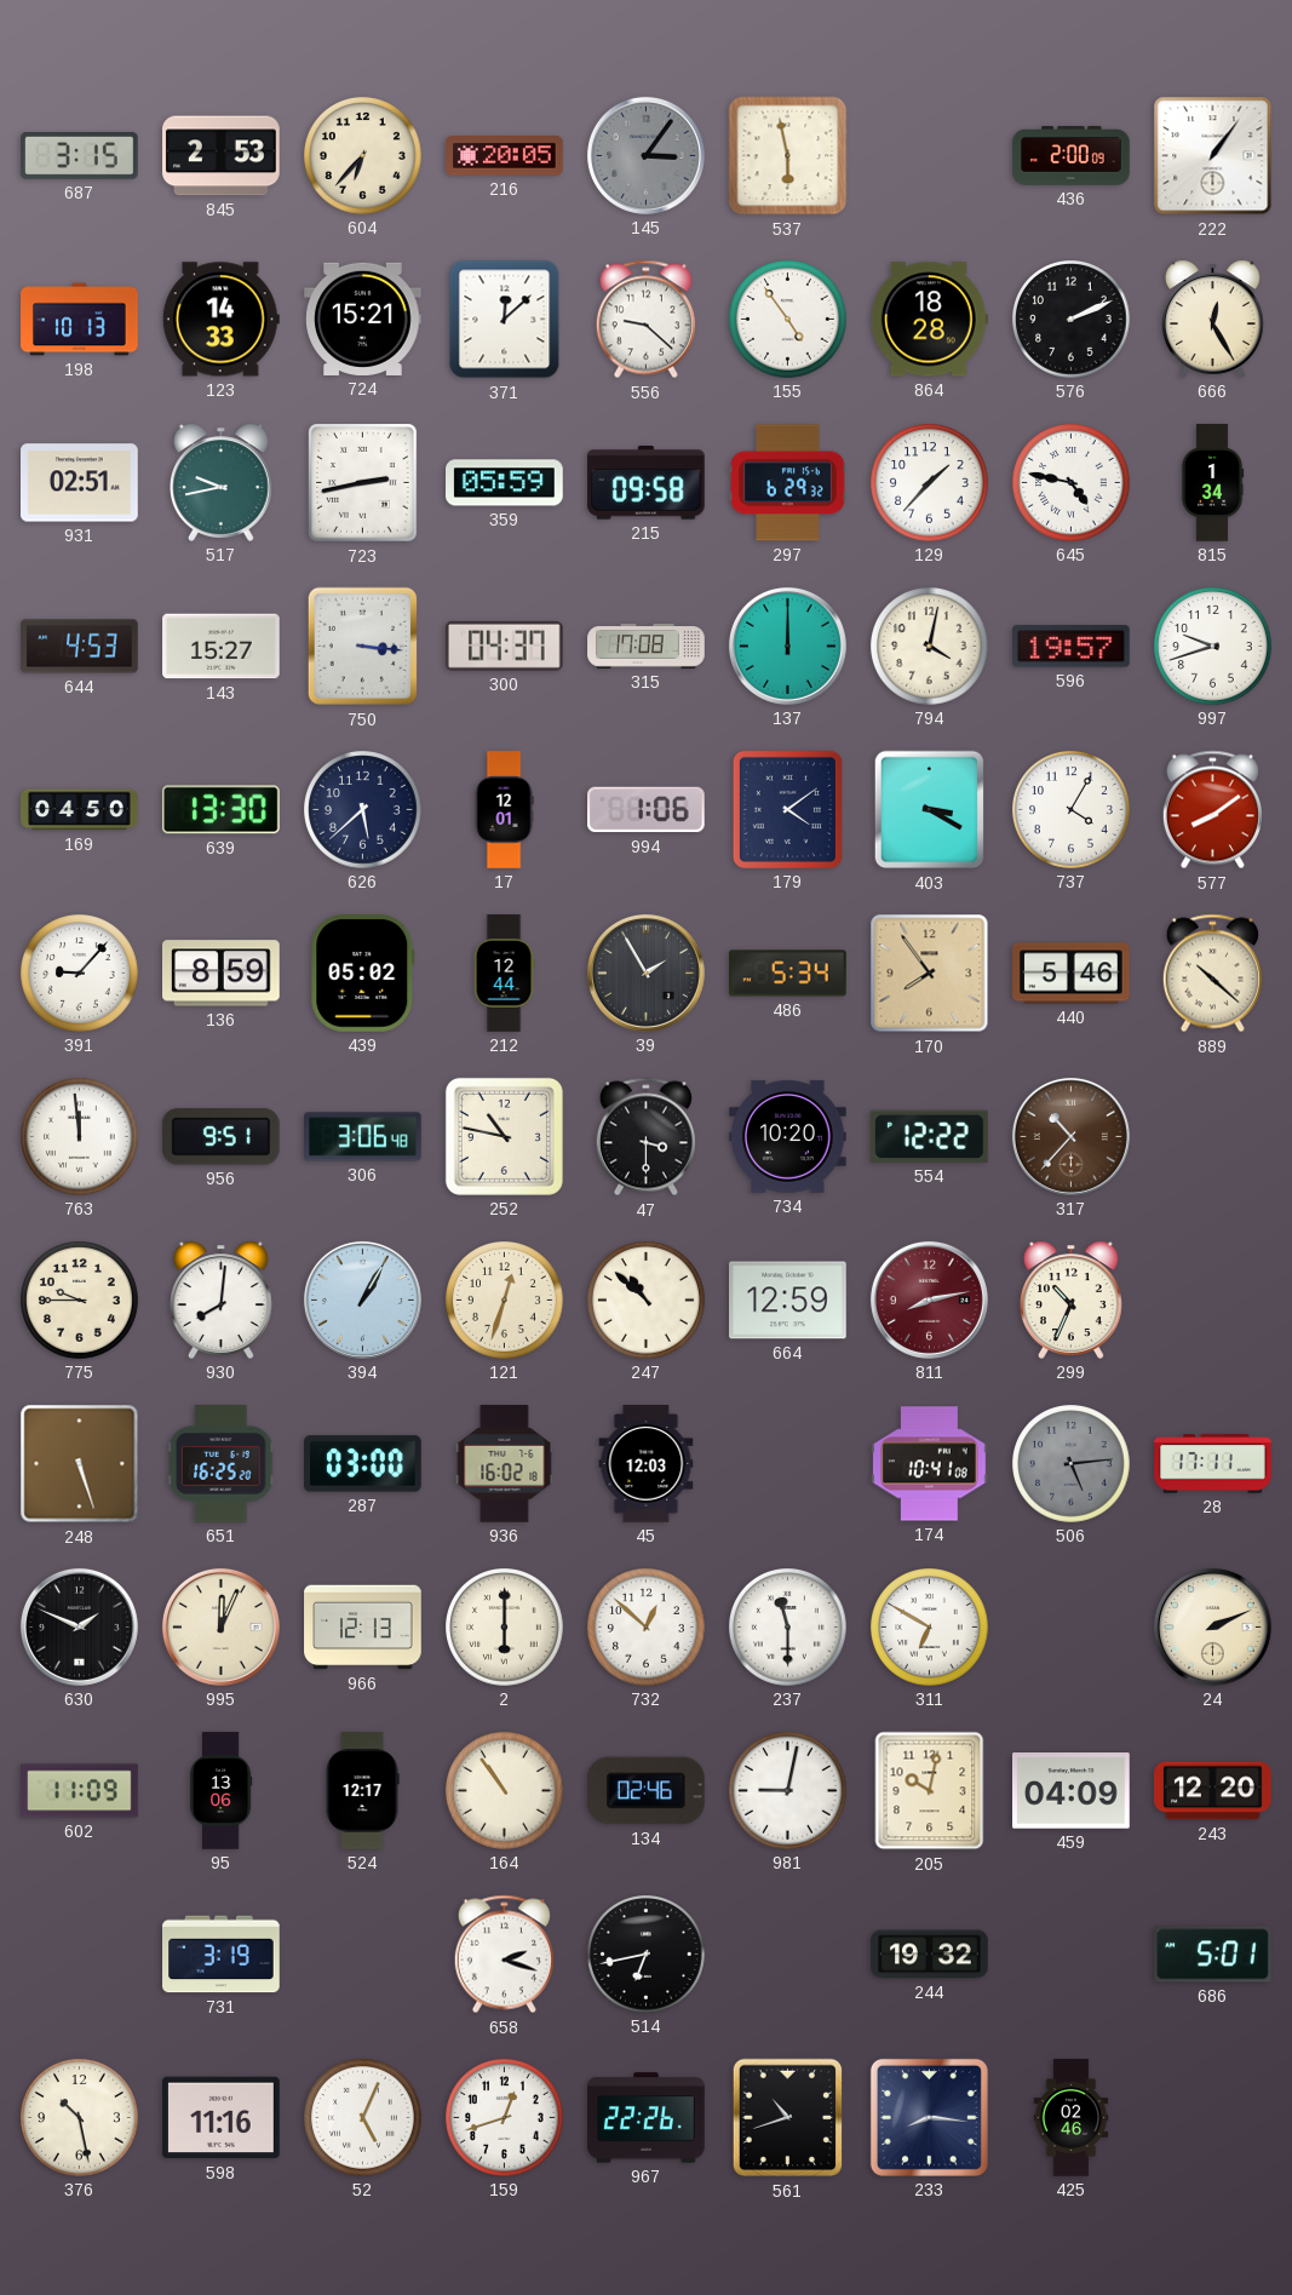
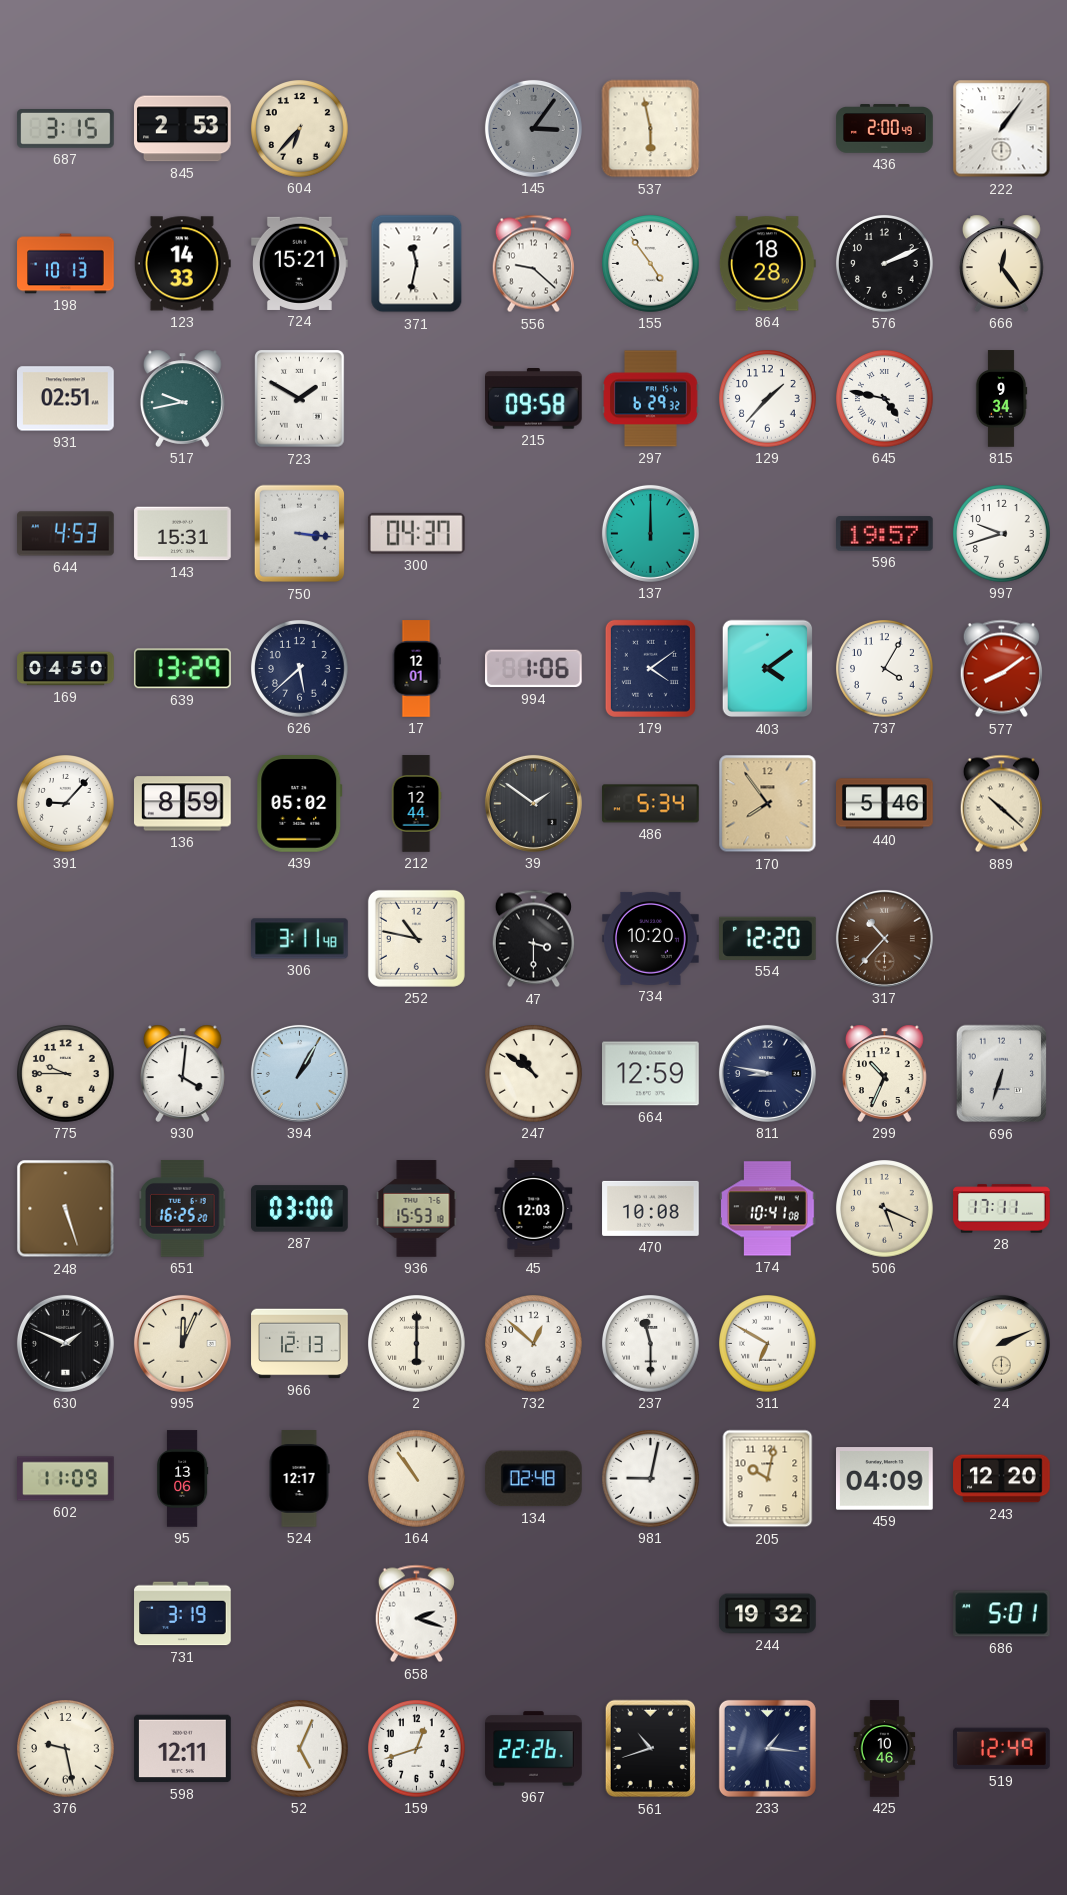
216: 20:05 -> none
436: 2:00:09 -> 2:00:49
371: 12:08 -> 11:32
666: 12:25 -> 12:24
723: 2:43 -> 1:50
359: 05:59 -> none
815: 1:34 -> 9:34
143: 15:27 -> 15:31
315: 17:08 -> none
794: 4:02 -> none
639: 13:30 -> 13:29
403: 3:20 -> 4:09
39: 1:55 -> 1:51
763: 11:59 -> none
956: 9:51 -> none
306: 3:06 -> 3:11
554: 12:22 -> 12:20
930: 8:01 -> 4:01
121: 12:33 -> none
247: 10:52 -> 10:51
811: 8:13 -> 8:47
811 dial: burgundy -> navy
696: none -> 6:33
936: 16:02 -> 15:53
470: none -> 10:08
506: 5:14 -> 5:19
506 dial: grey -> cream
134: 02:46 -> 02:48
514: 6:43 -> none
376: 10:28 -> 9:28
598: 11:16 -> 12:11
233: 8:16 -> 1:16
425: 02:46 -> 10:46
519: none -> 12:49
